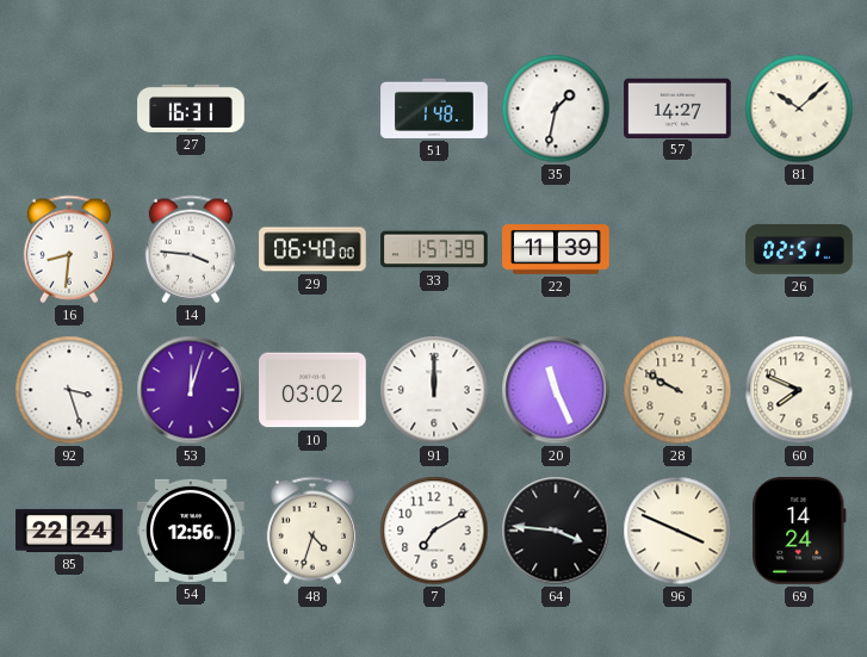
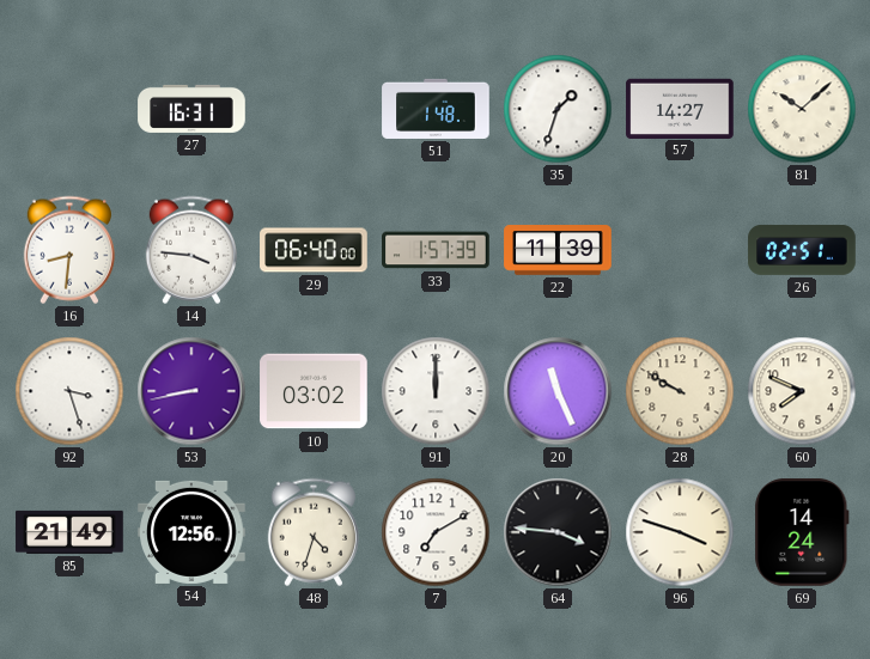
35: 1:32 -> 1:33
53: 12:03 -> 8:43
85: 22:24 -> 21:49
96: 3:49 -> 3:48
